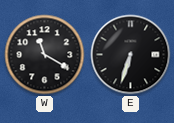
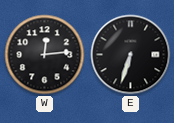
W: 11:20 -> 12:14
